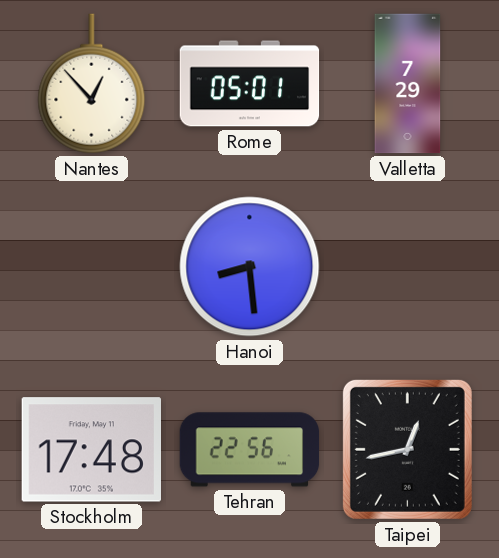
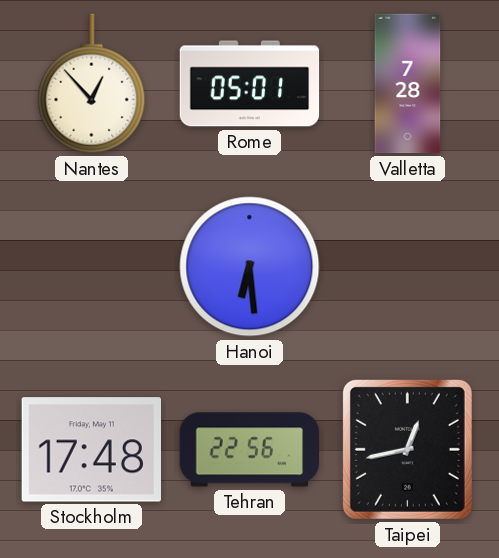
Valletta: 7:29 -> 7:28
Hanoi: 8:29 -> 6:29
